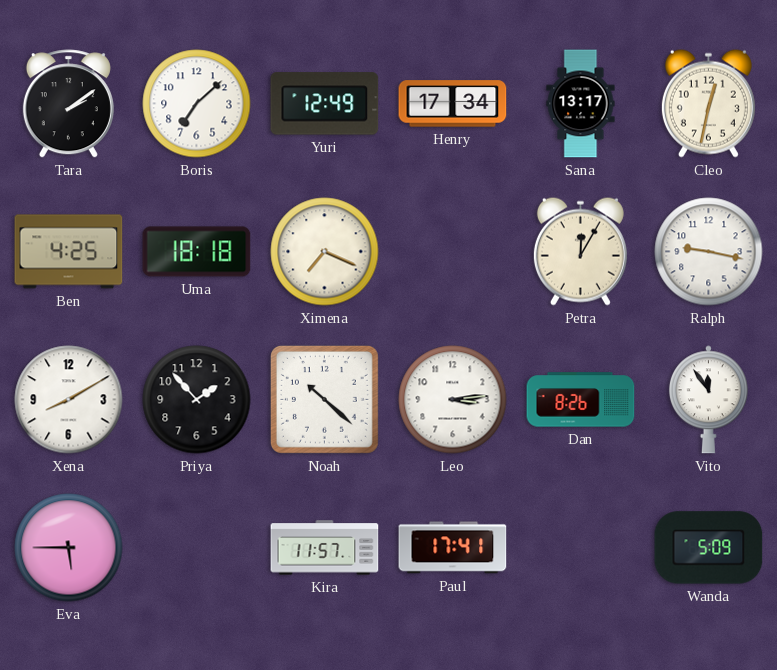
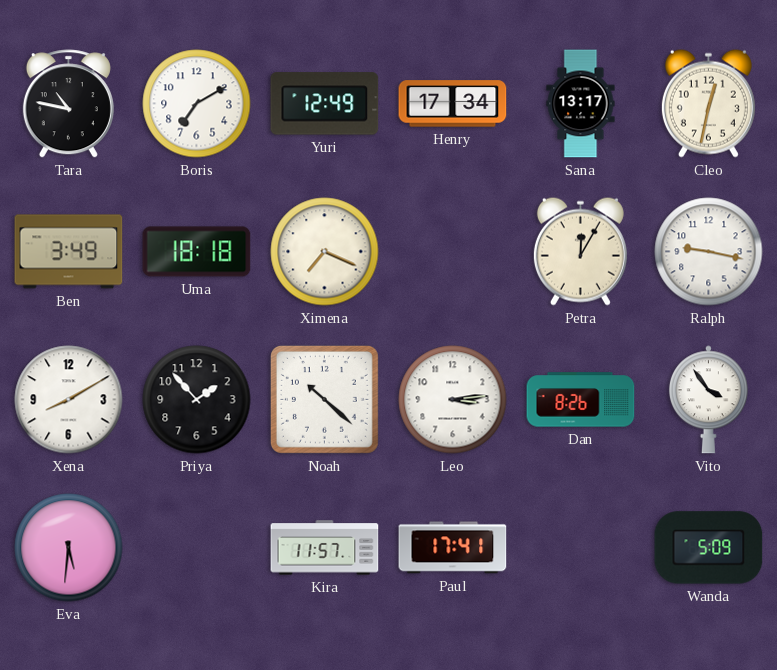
Tara: 2:09 -> 10:47
Boris: 7:08 -> 7:10
Ben: 4:25 -> 3:49
Vito: 11:54 -> 3:54
Eva: 5:45 -> 5:31
